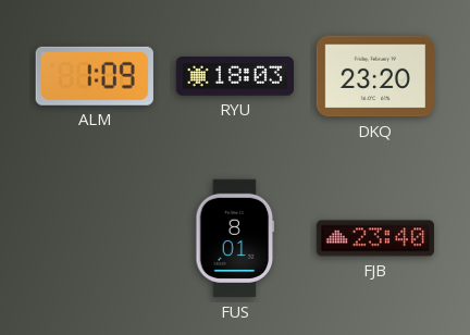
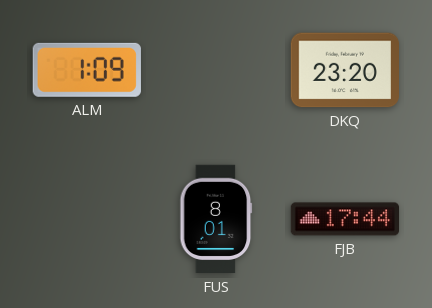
RYU: 18:03 -> none
FJB: 23:40 -> 17:44
